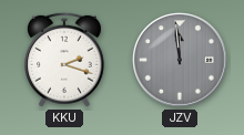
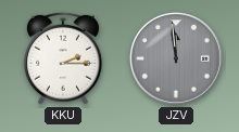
KKU: 2:18 -> 2:15
